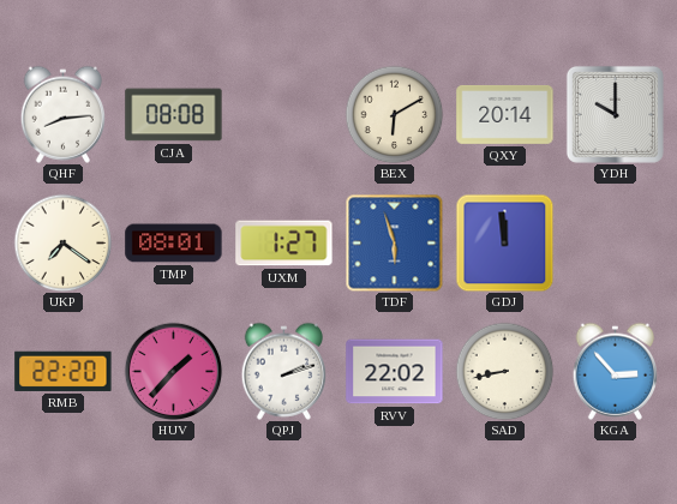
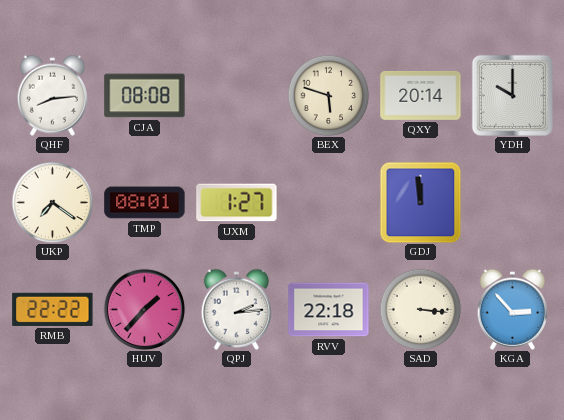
BEX: 6:10 -> 5:48
TDF: 5:57 -> none
RMB: 22:20 -> 22:22
QPJ: 2:12 -> 2:14
RVV: 22:02 -> 22:18
SAD: 8:43 -> 3:16
